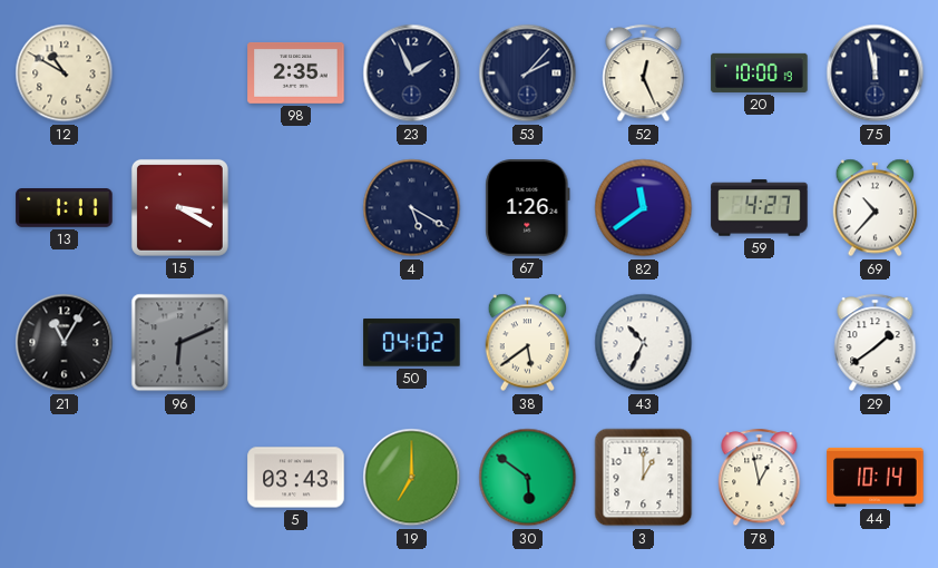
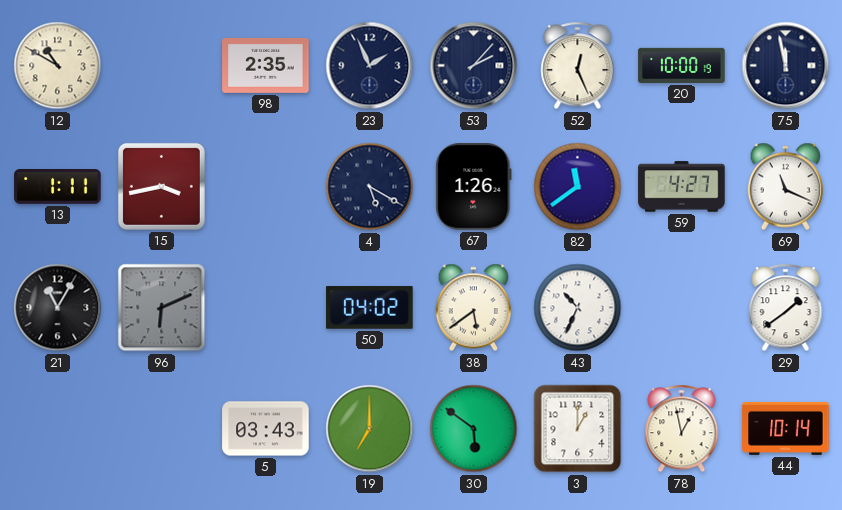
15: 3:20 -> 3:43
69: 10:37 -> 11:19
